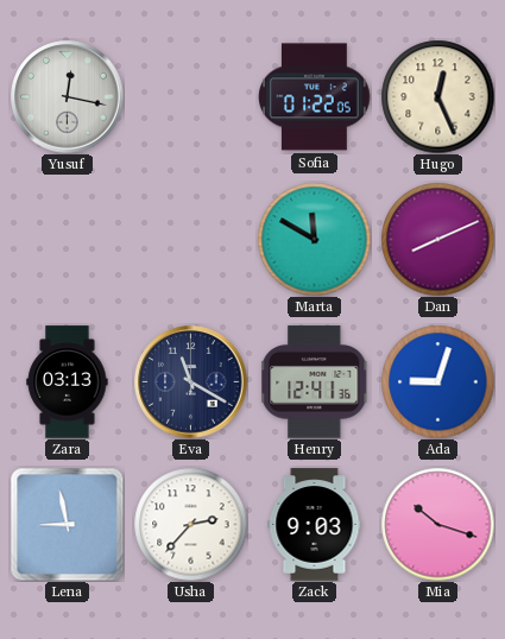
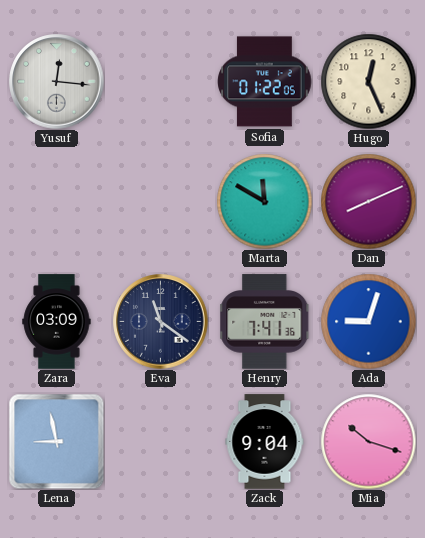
Yusuf: 12:17 -> 12:16
Zara: 03:13 -> 03:09
Eva: 11:20 -> 11:21
Henry: 12:41 -> 7:41
Usha: 2:37 -> none
Zack: 9:03 -> 9:04
